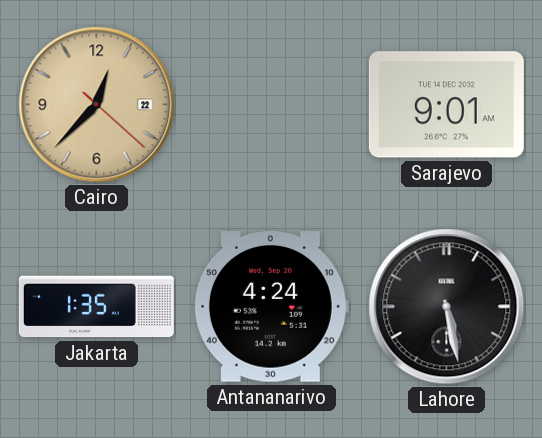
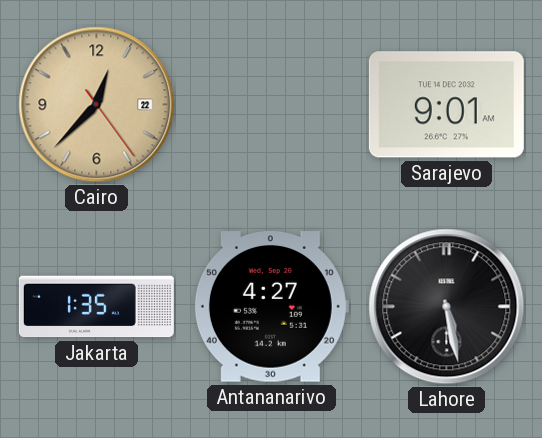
Cairo: 12:37:22 -> 12:37:24
Antananarivo: 4:24 -> 4:27
